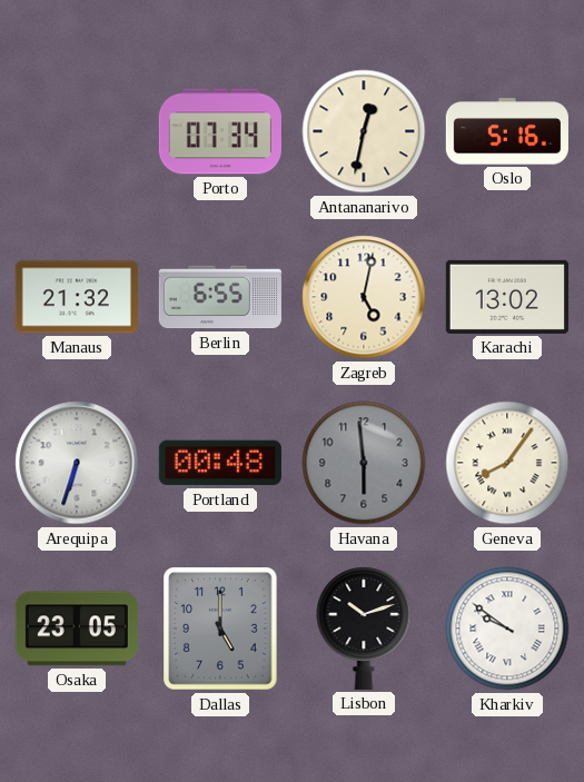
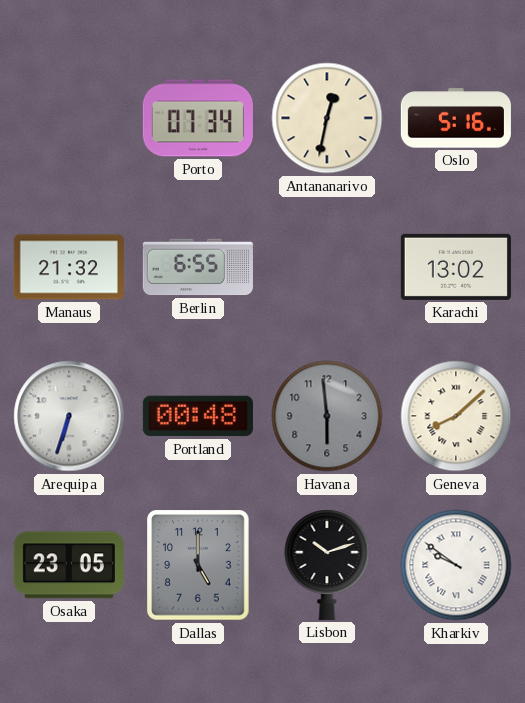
Zagreb: 5:02 -> none
Geneva: 8:06 -> 8:08
